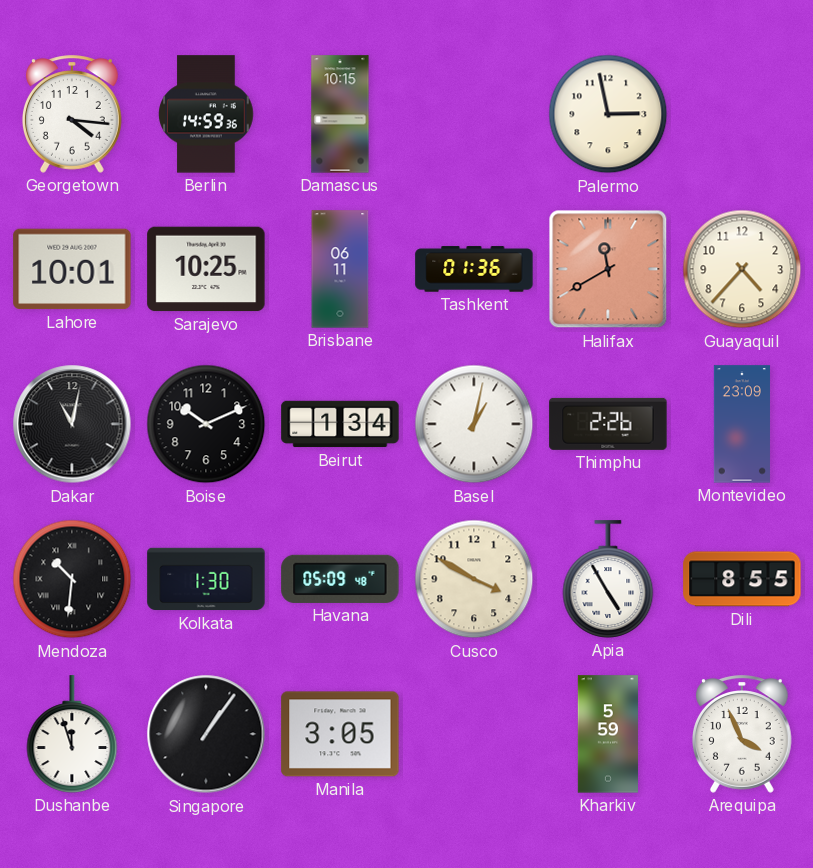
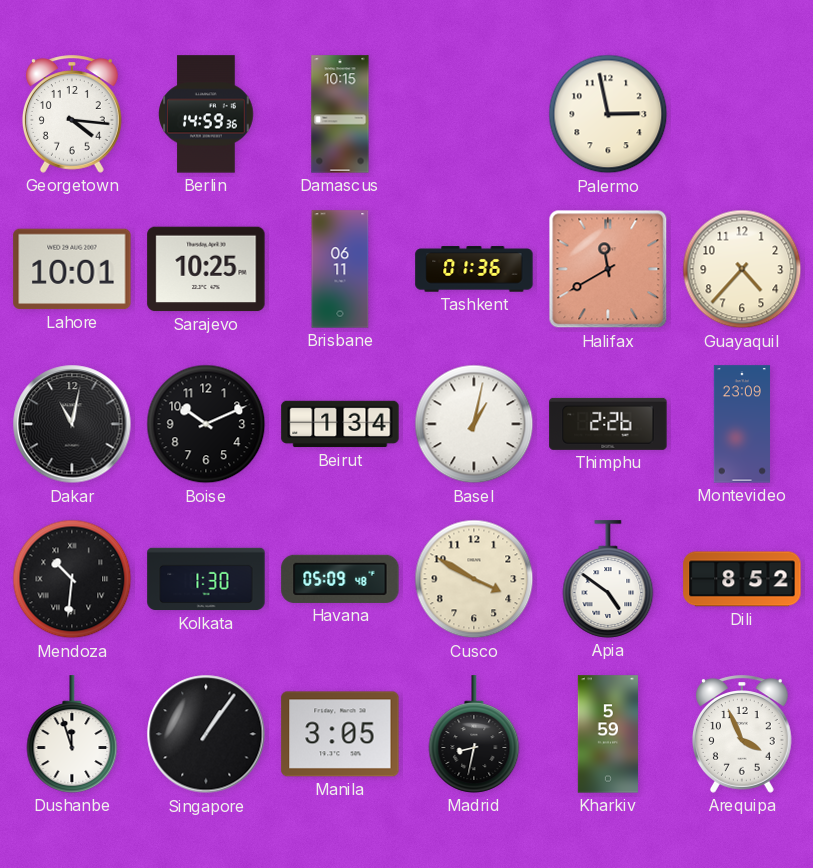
Apia: 4:55 -> 4:51
Dili: 8:55 -> 8:52
Madrid: none -> 8:32
